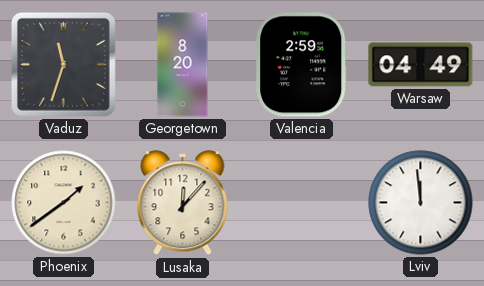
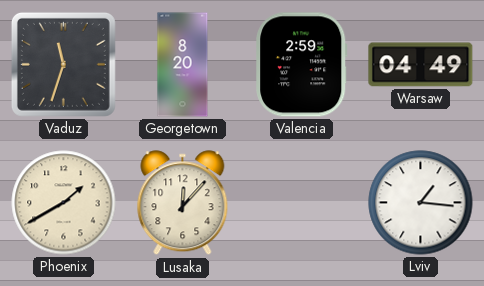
Phoenix: 1:39 -> 1:40
Lviv: 11:59 -> 1:16
